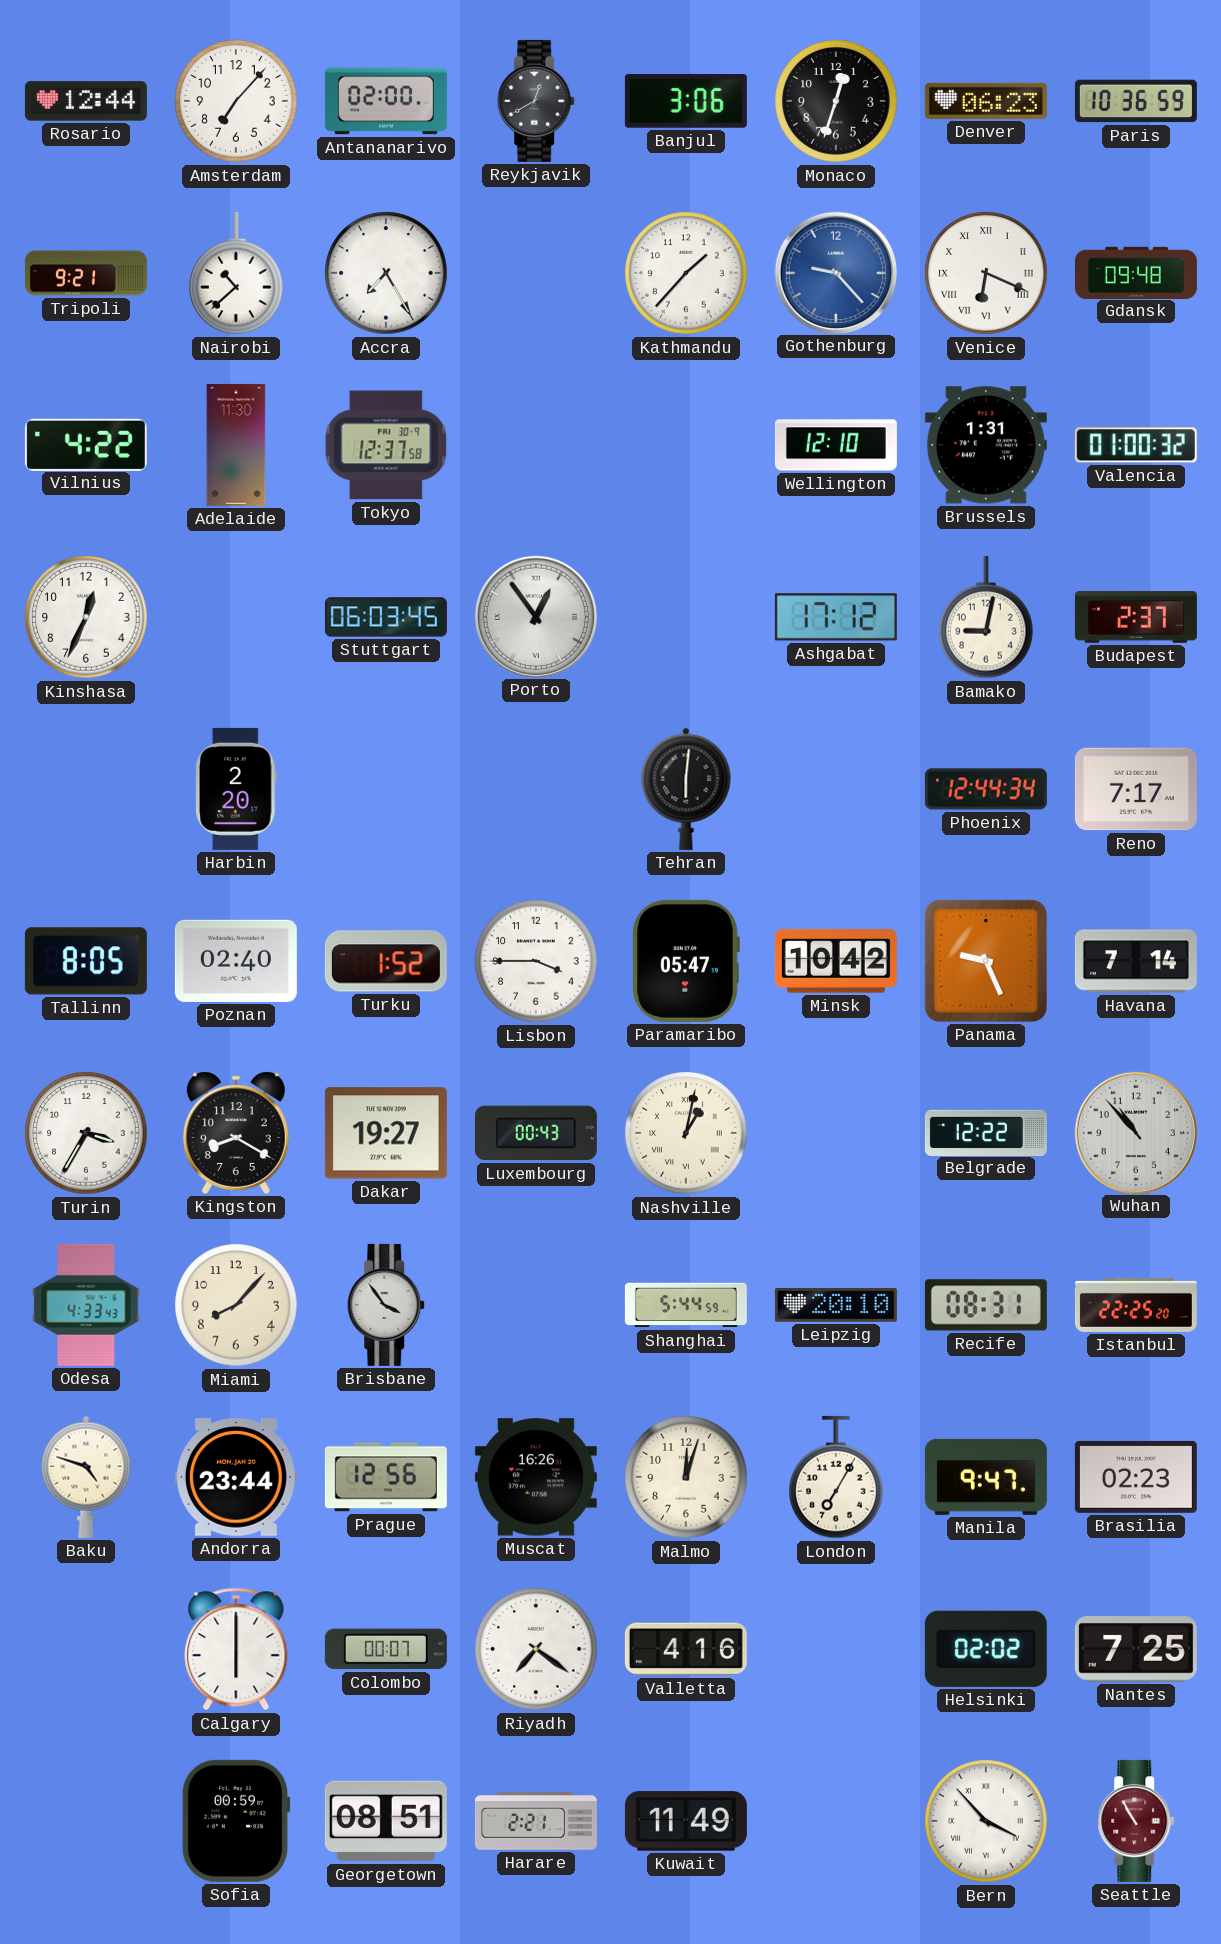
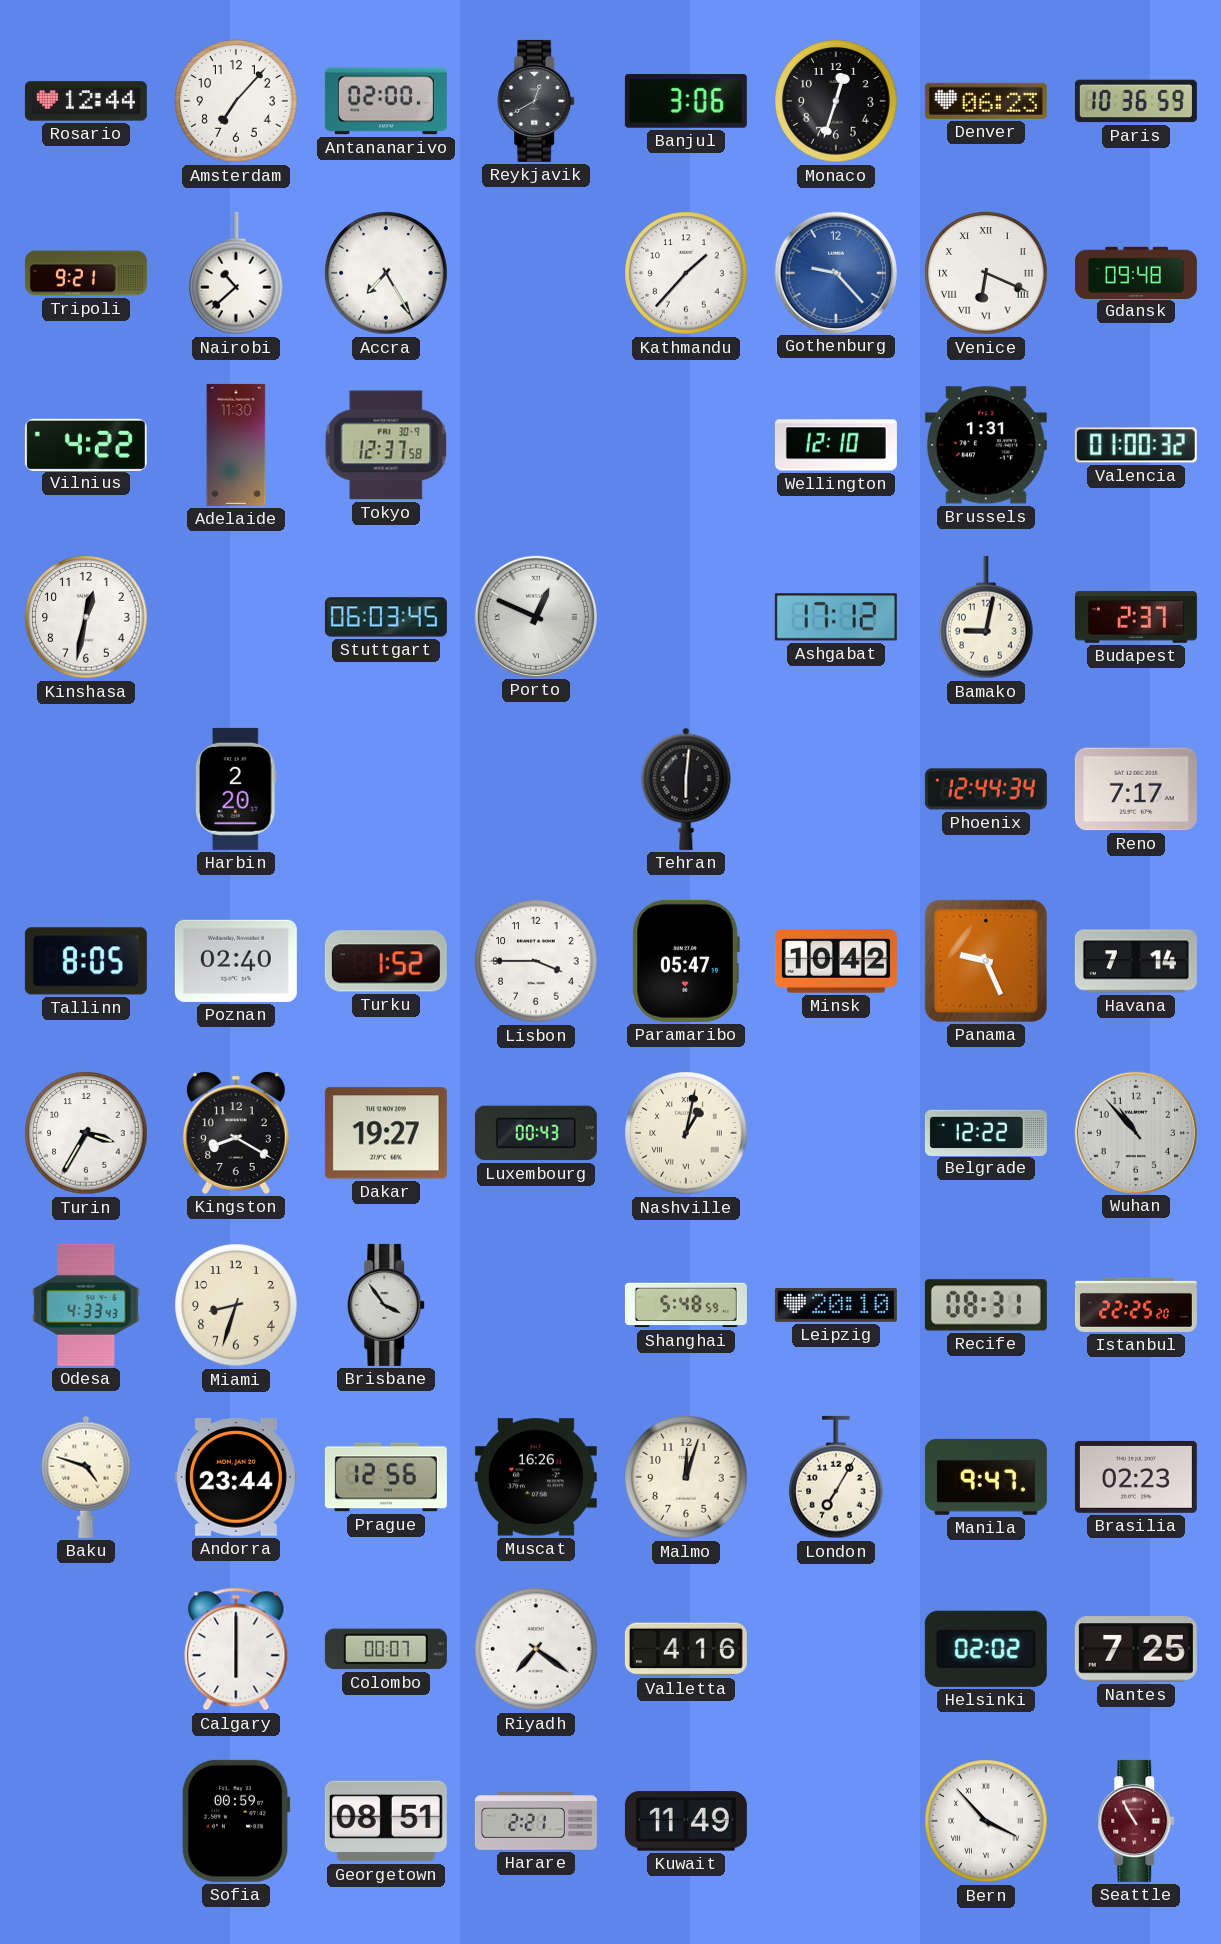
Kinshasa: 12:34 -> 12:32
Porto: 12:54 -> 12:49
Miami: 8:07 -> 8:33
Shanghai: 5:44 -> 5:48
